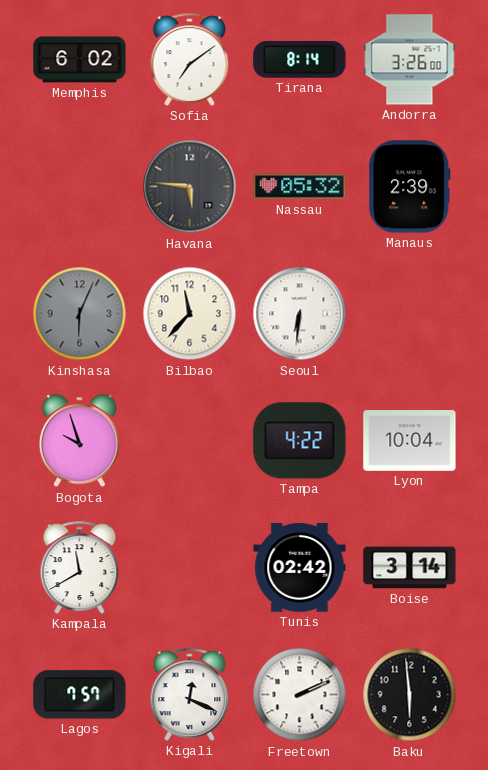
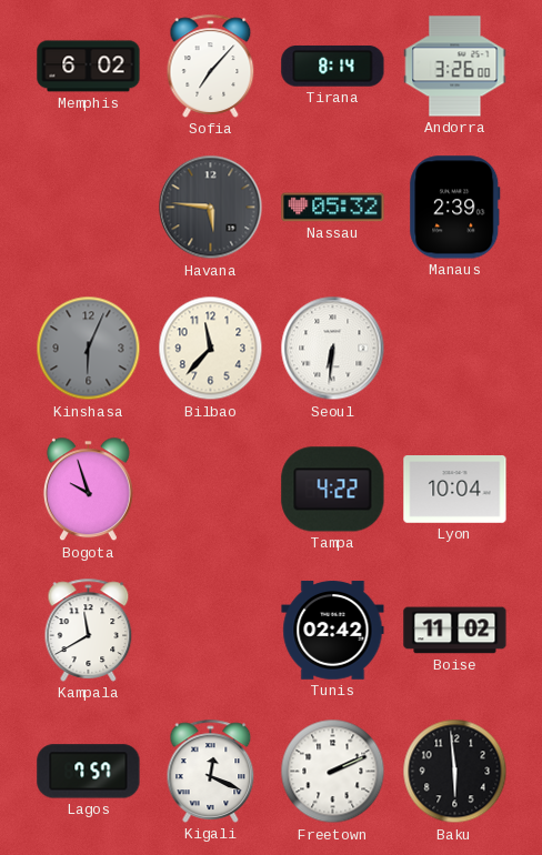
Sofia: 7:09 -> 7:07
Boise: 3:14 -> 11:02
